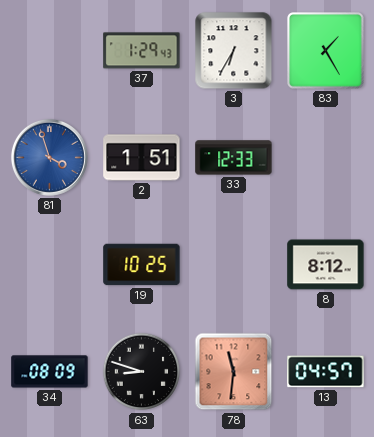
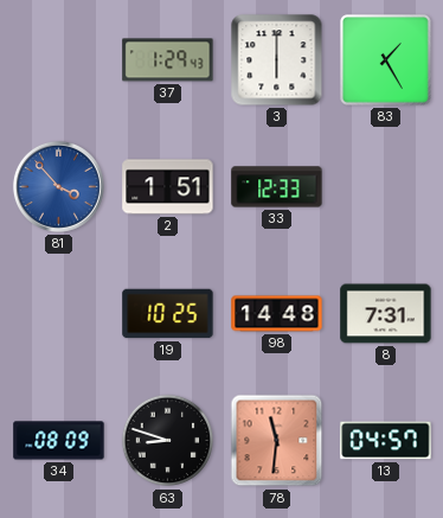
3: 6:35 -> 6:00
81: 3:57 -> 3:53
98: none -> 14:48
8: 8:12 -> 7:31
